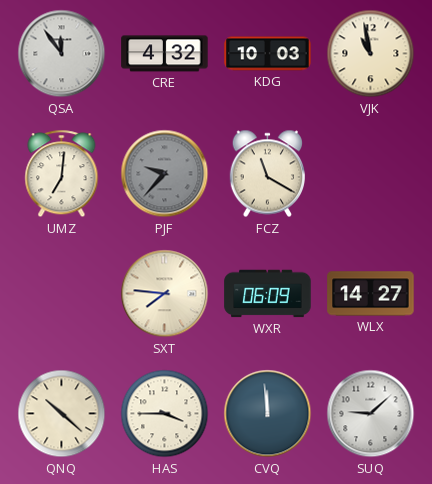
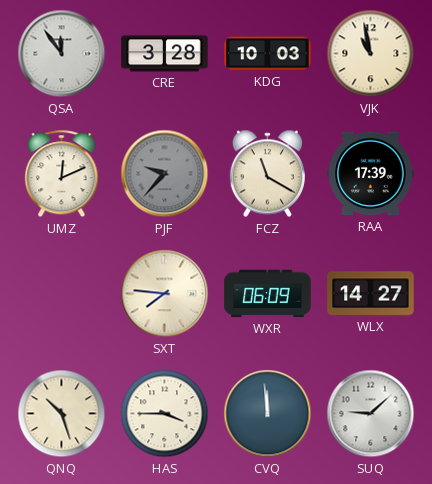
CRE: 4:32 -> 3:28
UMZ: 7:01 -> 12:11
RAA: none -> 17:39
QNQ: 10:22 -> 10:27
